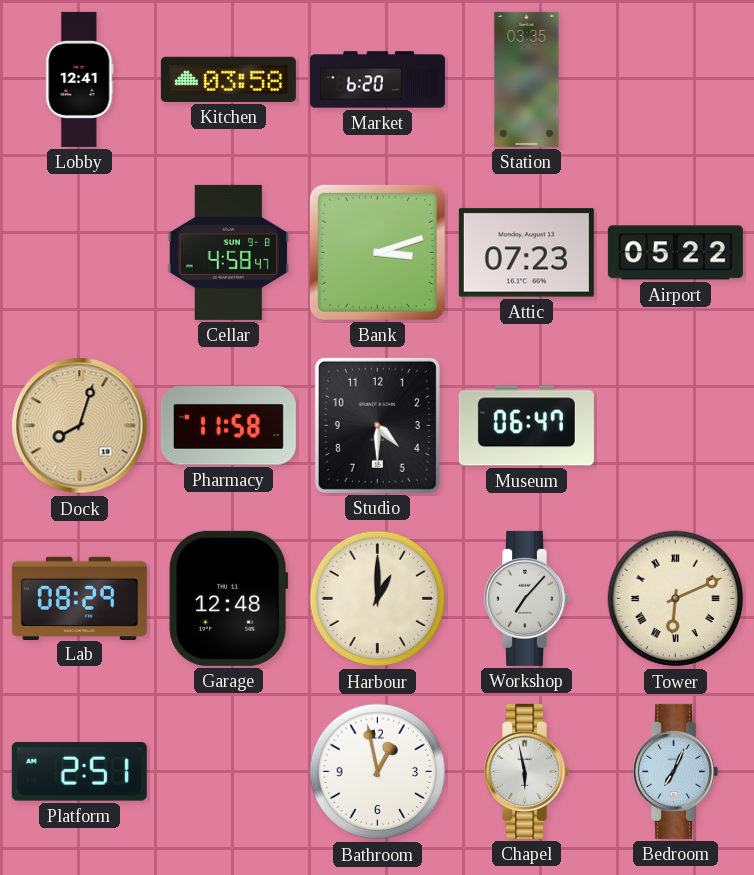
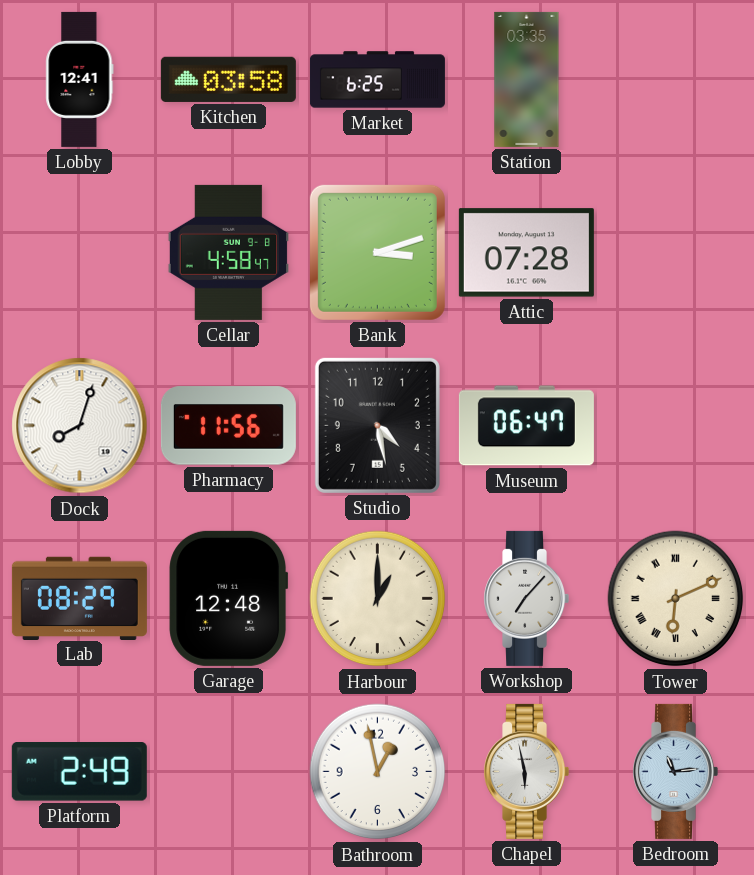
Market: 6:20 -> 6:25
Attic: 07:23 -> 07:28
Airport: 05:22 -> none
Dock dial: champagne -> white
Pharmacy: 11:58 -> 11:56
Studio: 4:30 -> 4:28
Platform: 2:51 -> 2:49
Bedroom: 7:04 -> 11:14
